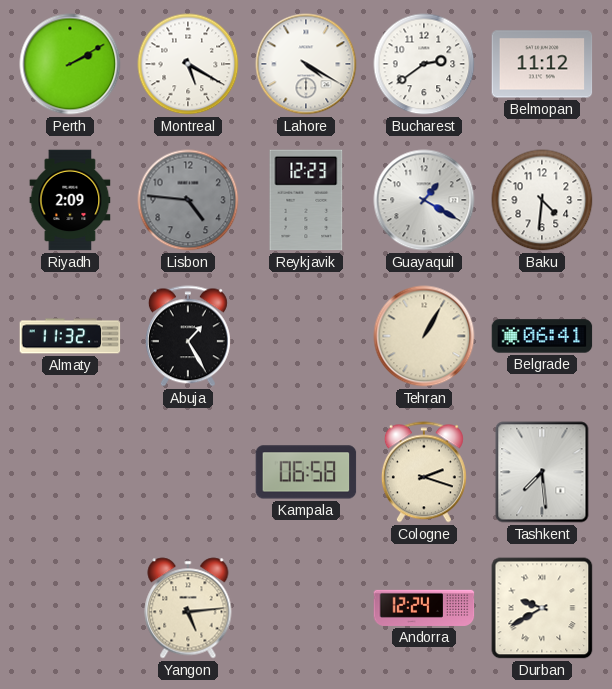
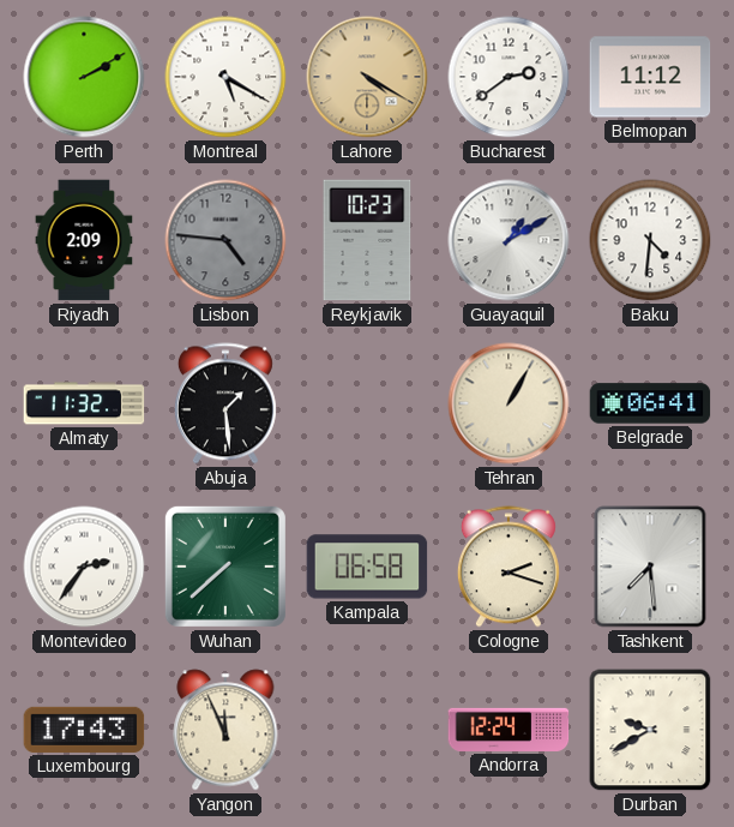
Lahore dial: white -> champagne
Reykjavik: 12:23 -> 10:23
Guayaquil: 1:20 -> 1:10
Abuja: 1:25 -> 1:29
Montevideo: none -> 2:36
Wuhan: none -> 7:38
Luxembourg: none -> 17:43
Yangon: 5:14 -> 11:56
